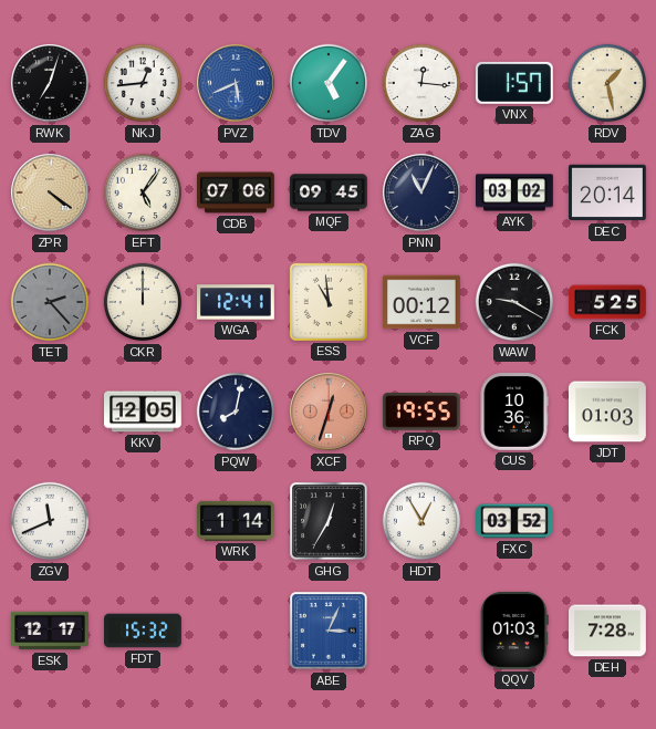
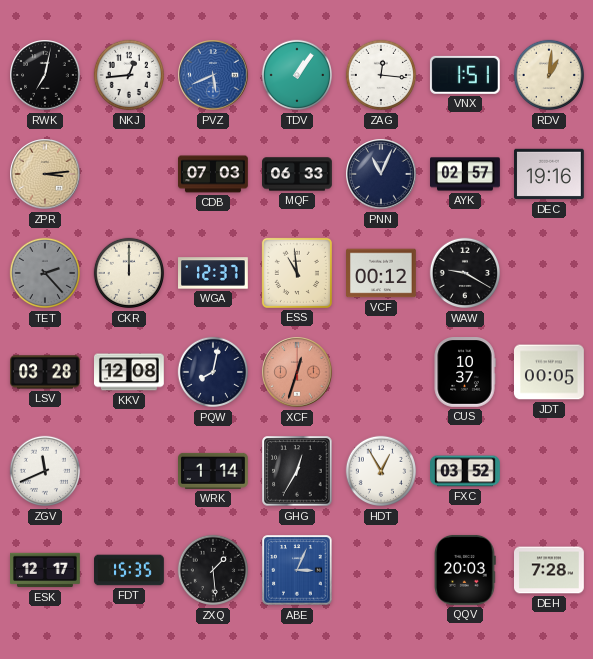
RWK: 7:03 -> 7:02
TDV: 5:06 -> 1:06
VNX: 1:57 -> 1:51
RDV: 1:28 -> 1:01
ZPR: 4:21 -> 3:14
EFT: 5:06 -> none
CDB: 07:06 -> 07:03
MQF: 09:45 -> 06:33
AYK: 03:02 -> 02:57
DEC: 20:14 -> 19:16
WGA: 12:41 -> 12:37
FCK: 5:25 -> none
LSV: none -> 03:28
KKV: 12:05 -> 12:08
RPQ: 19:55 -> none
CUS: 10:36 -> 10:37
JDT: 01:03 -> 00:05
FDT: 15:32 -> 15:35
ZXQ: none -> 1:29
QQV: 01:03 -> 20:03
